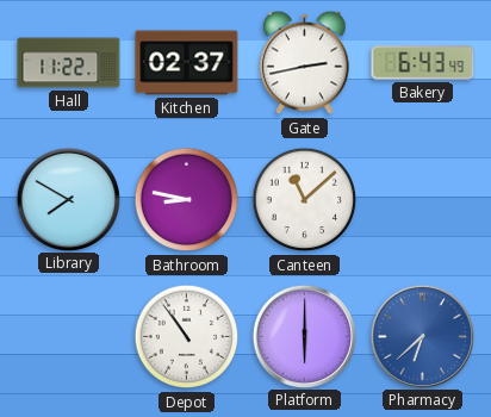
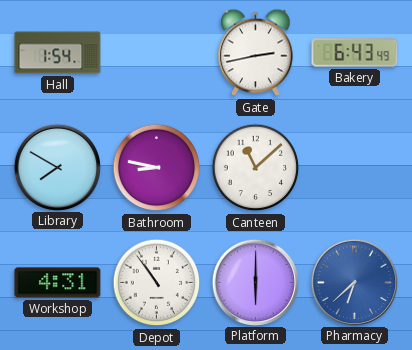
Hall: 11:22 -> 1:54
Kitchen: 02:37 -> none
Workshop: none -> 4:31
